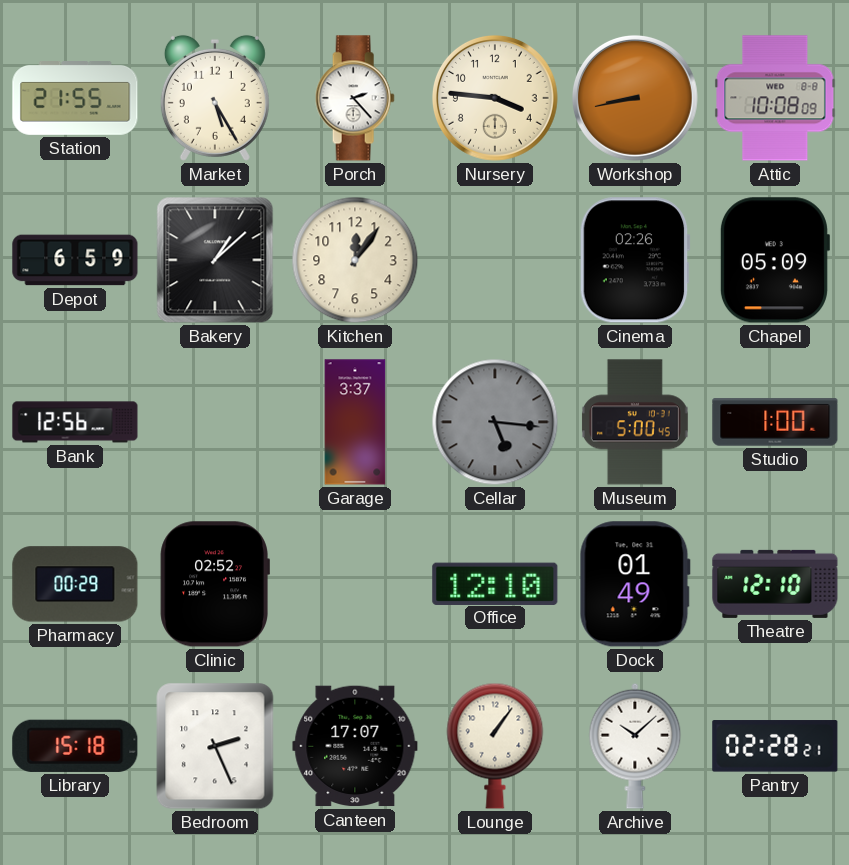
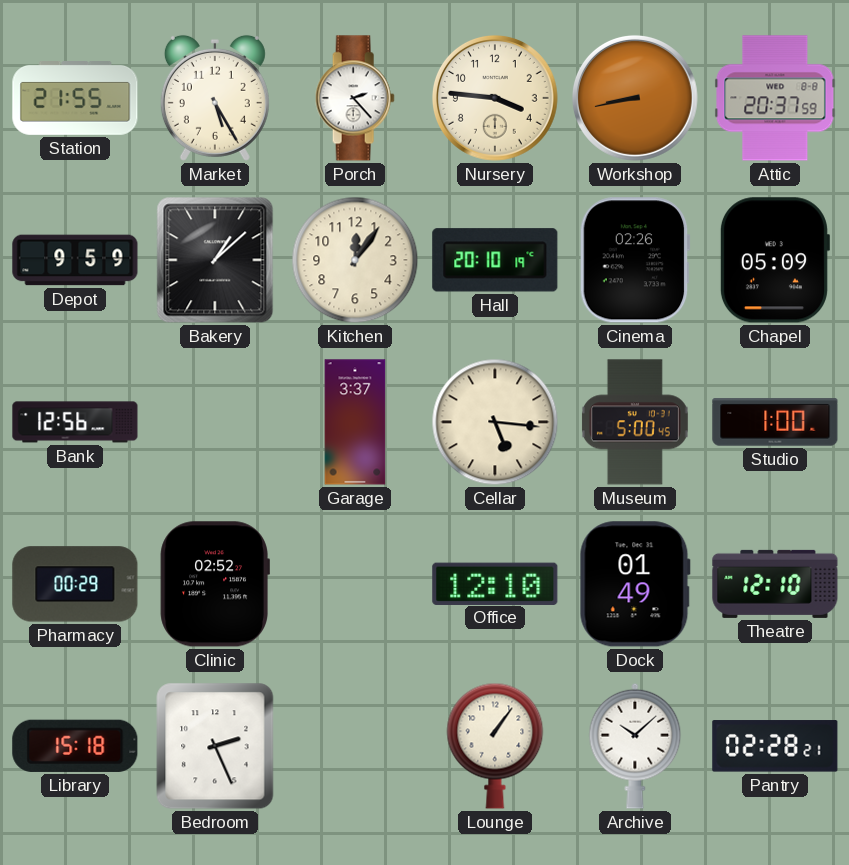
Attic: 10:08 -> 20:37
Depot: 6:59 -> 9:59
Hall: none -> 20:10
Cellar dial: grey -> cream
Canteen: 17:07 -> none
